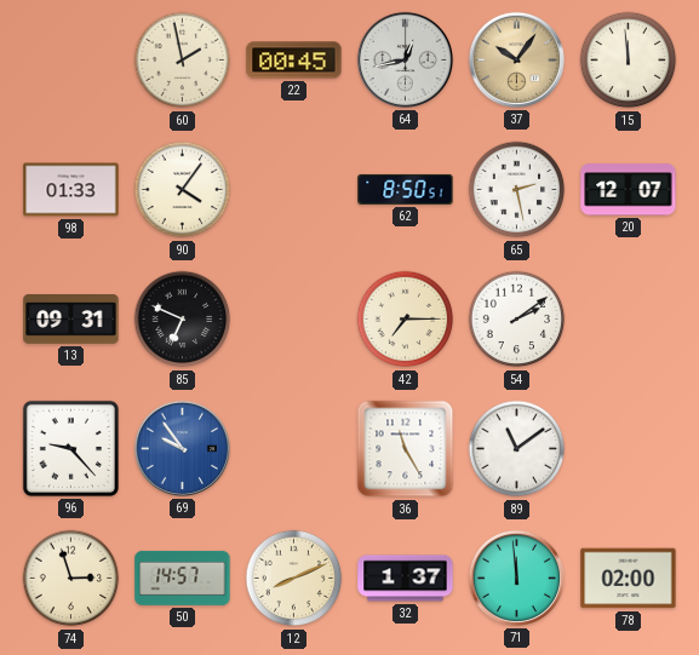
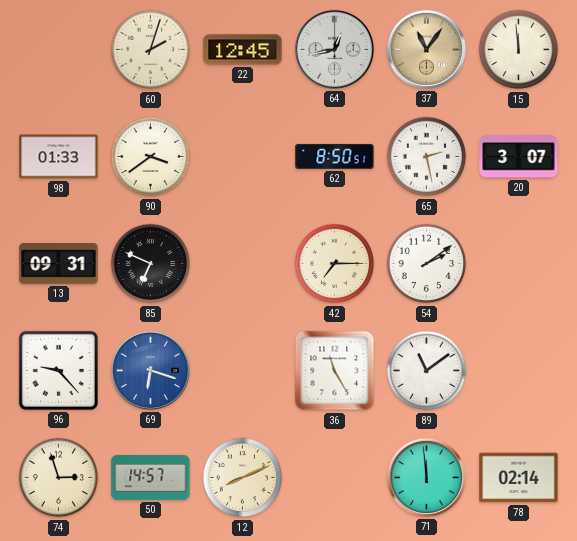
60: 1:58 -> 2:03
22: 00:45 -> 12:45
37: 10:06 -> 11:06
90: 4:06 -> 3:39
20: 12:07 -> 3:07
69: 9:54 -> 6:18
32: 1:37 -> none
78: 02:00 -> 02:14
